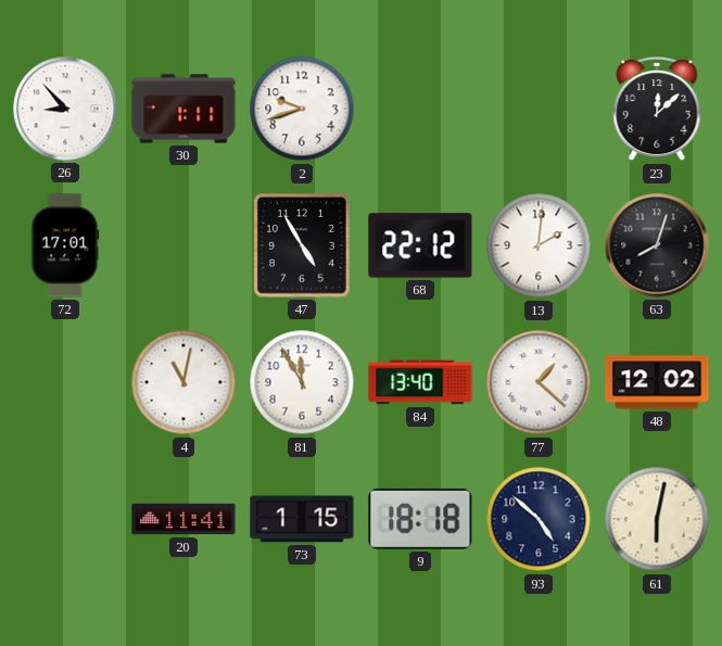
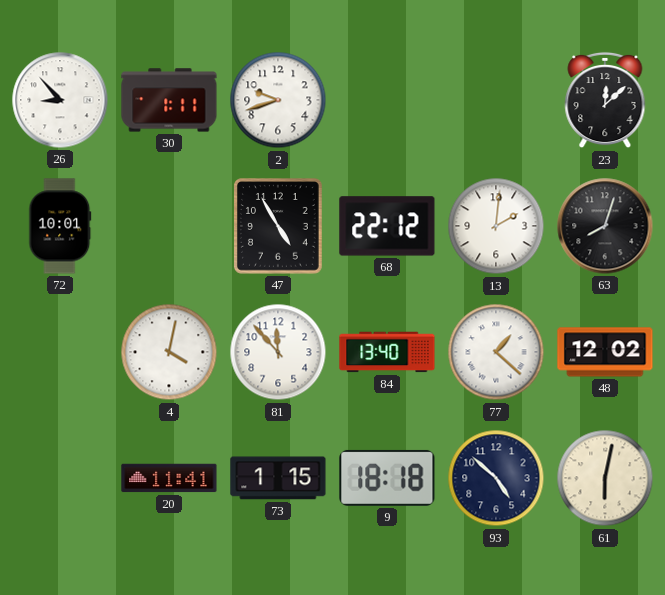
72: 17:01 -> 10:01
4: 11:02 -> 4:02
81: 11:55 -> 11:53
